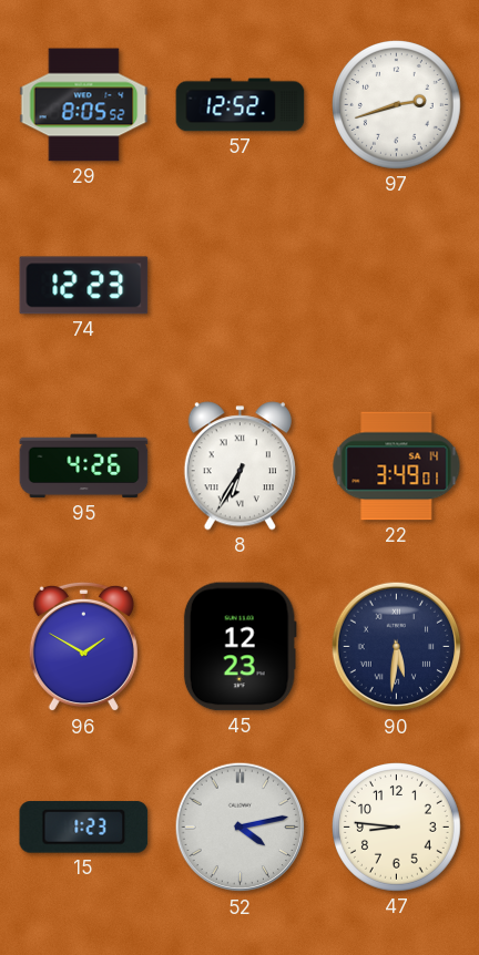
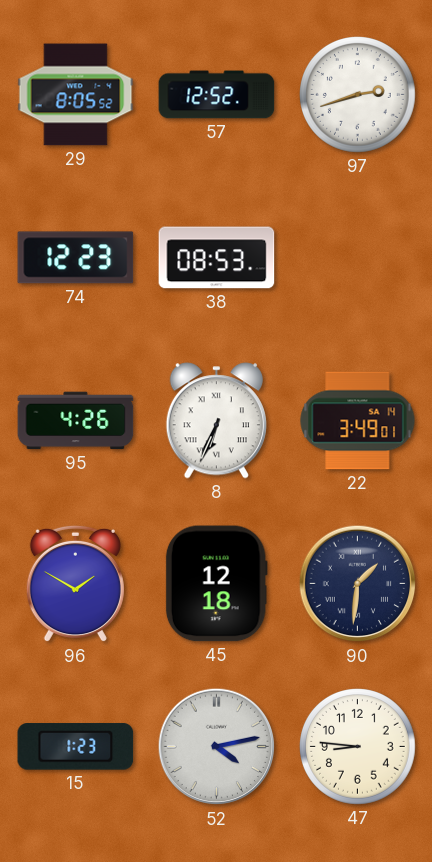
38: none -> 08:53
8: 6:35 -> 6:34
45: 12:23 -> 12:18
90: 5:31 -> 1:31
